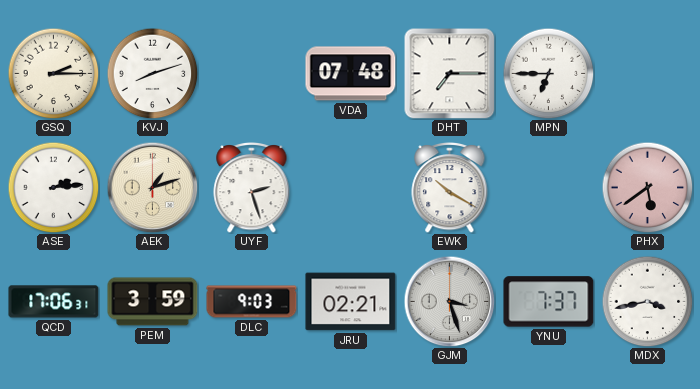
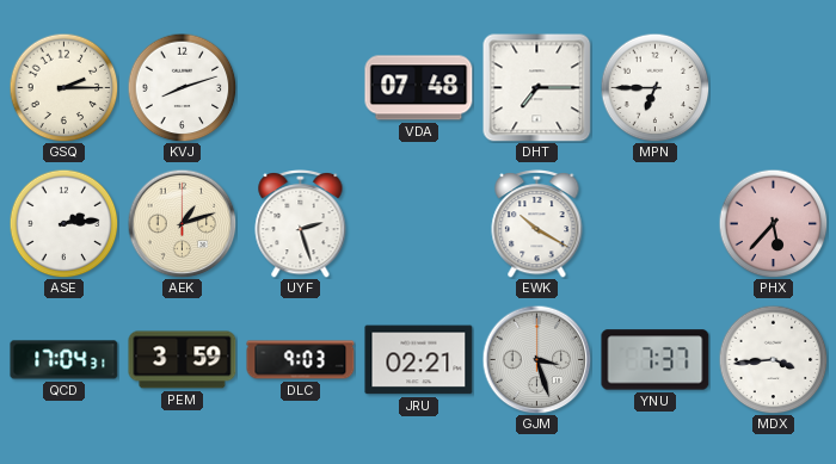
PHX: 5:39 -> 5:37
QCD: 17:06 -> 17:04
MDX: 3:43 -> 3:44
